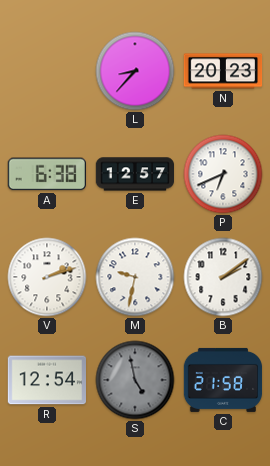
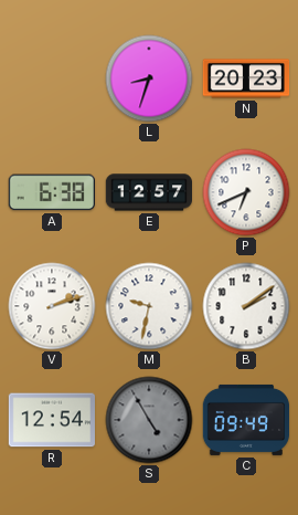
L: 8:37 -> 8:33
S: 4:58 -> 4:55
C: 21:58 -> 09:49
